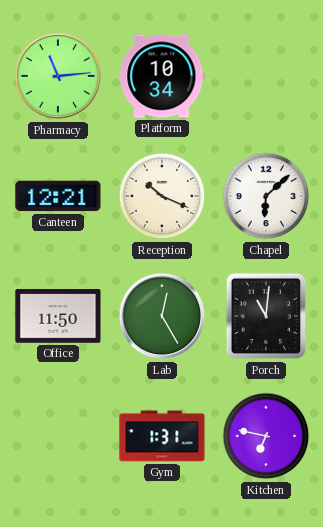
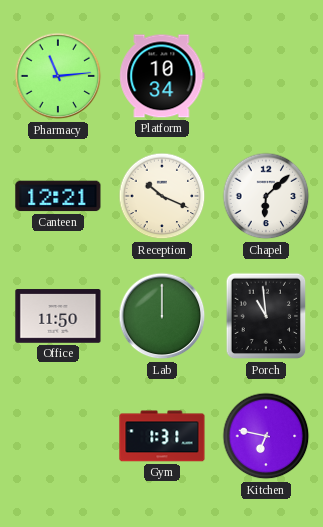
Lab: 12:25 -> 12:00
Porch: 11:01 -> 10:59
